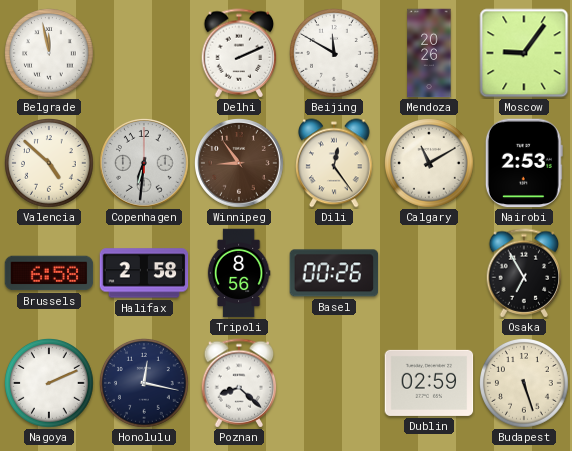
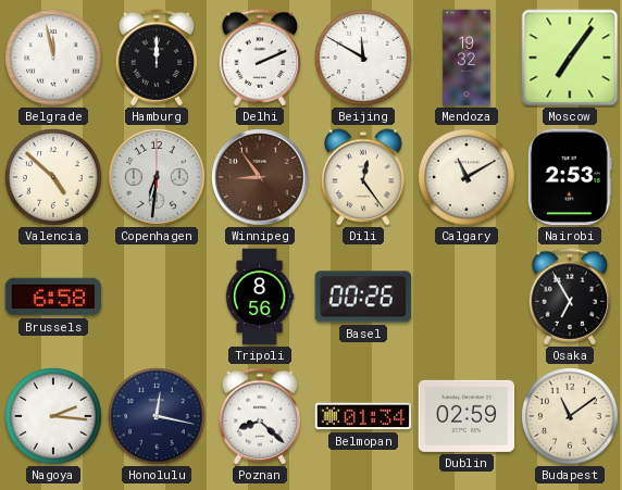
Hamburg: none -> 12:00
Mendoza: 20:26 -> 19:32
Moscow: 9:06 -> 7:06
Halifax: 2:58 -> none
Nagoya: 2:11 -> 2:16
Belmopan: none -> 01:34
Budapest: 5:27 -> 11:09
